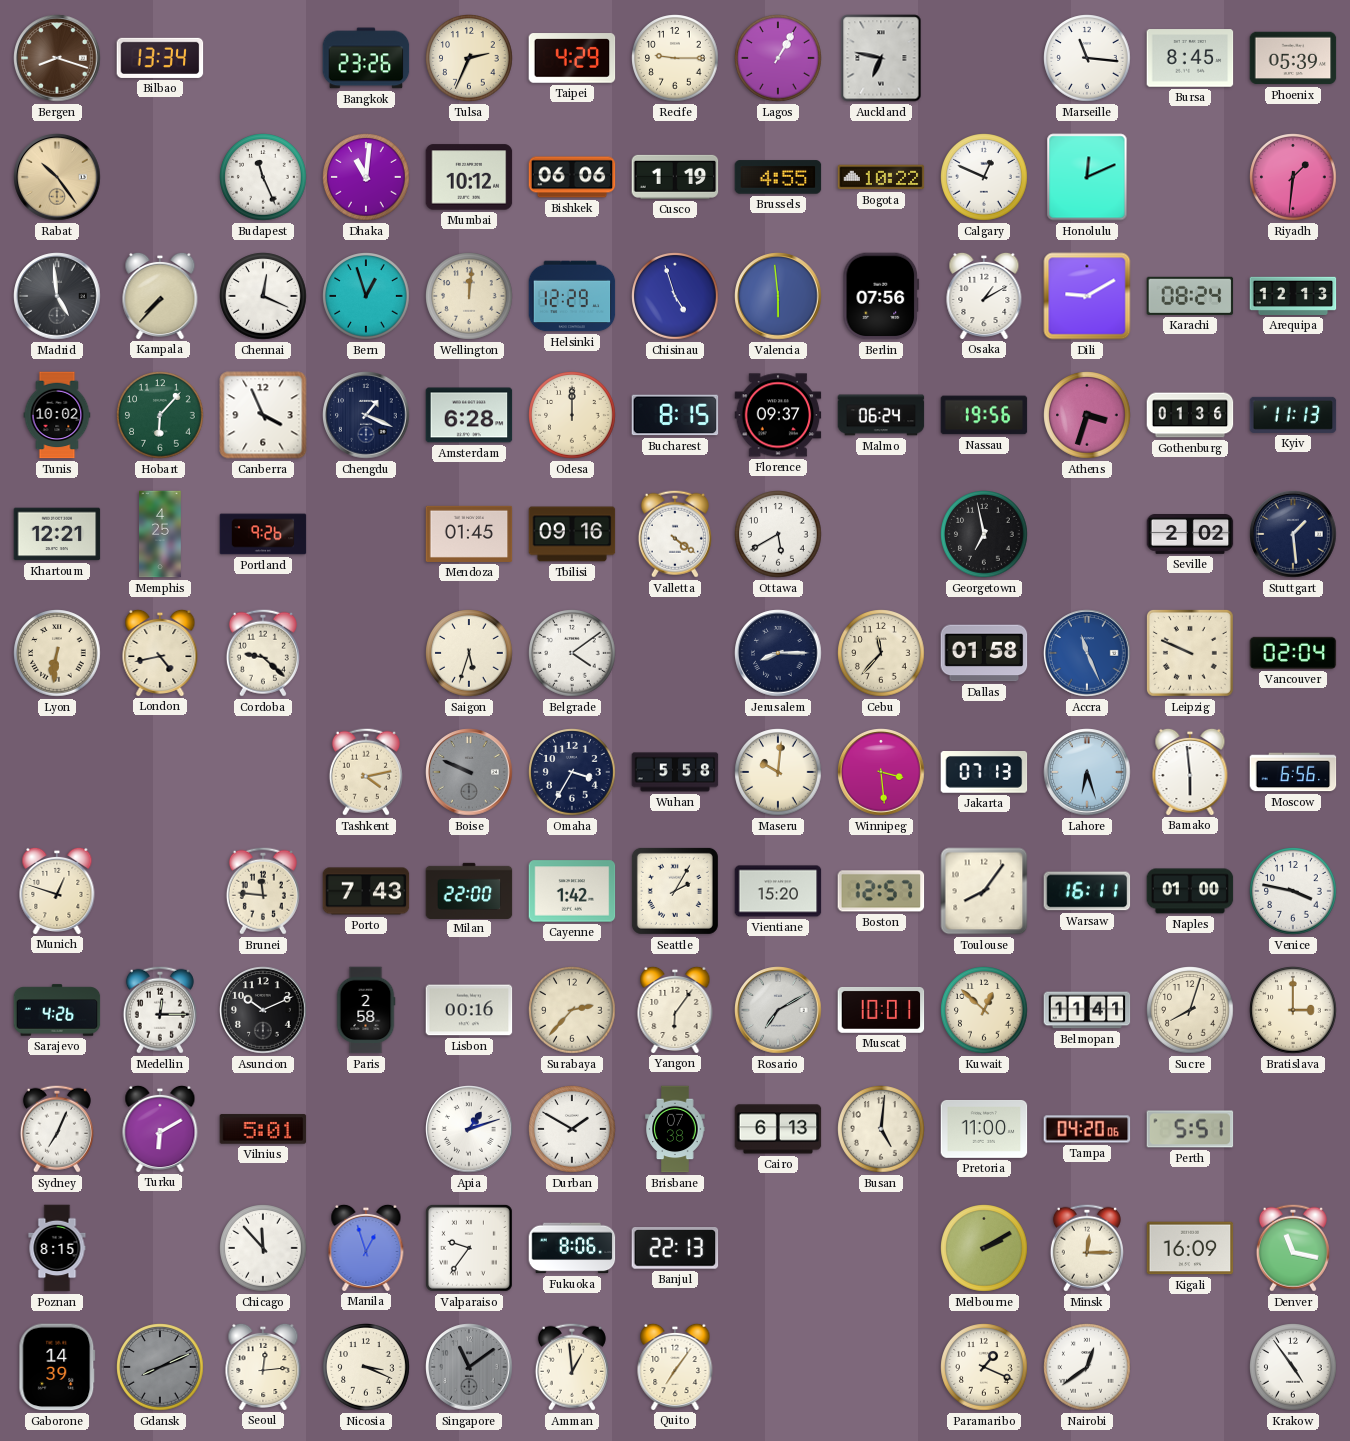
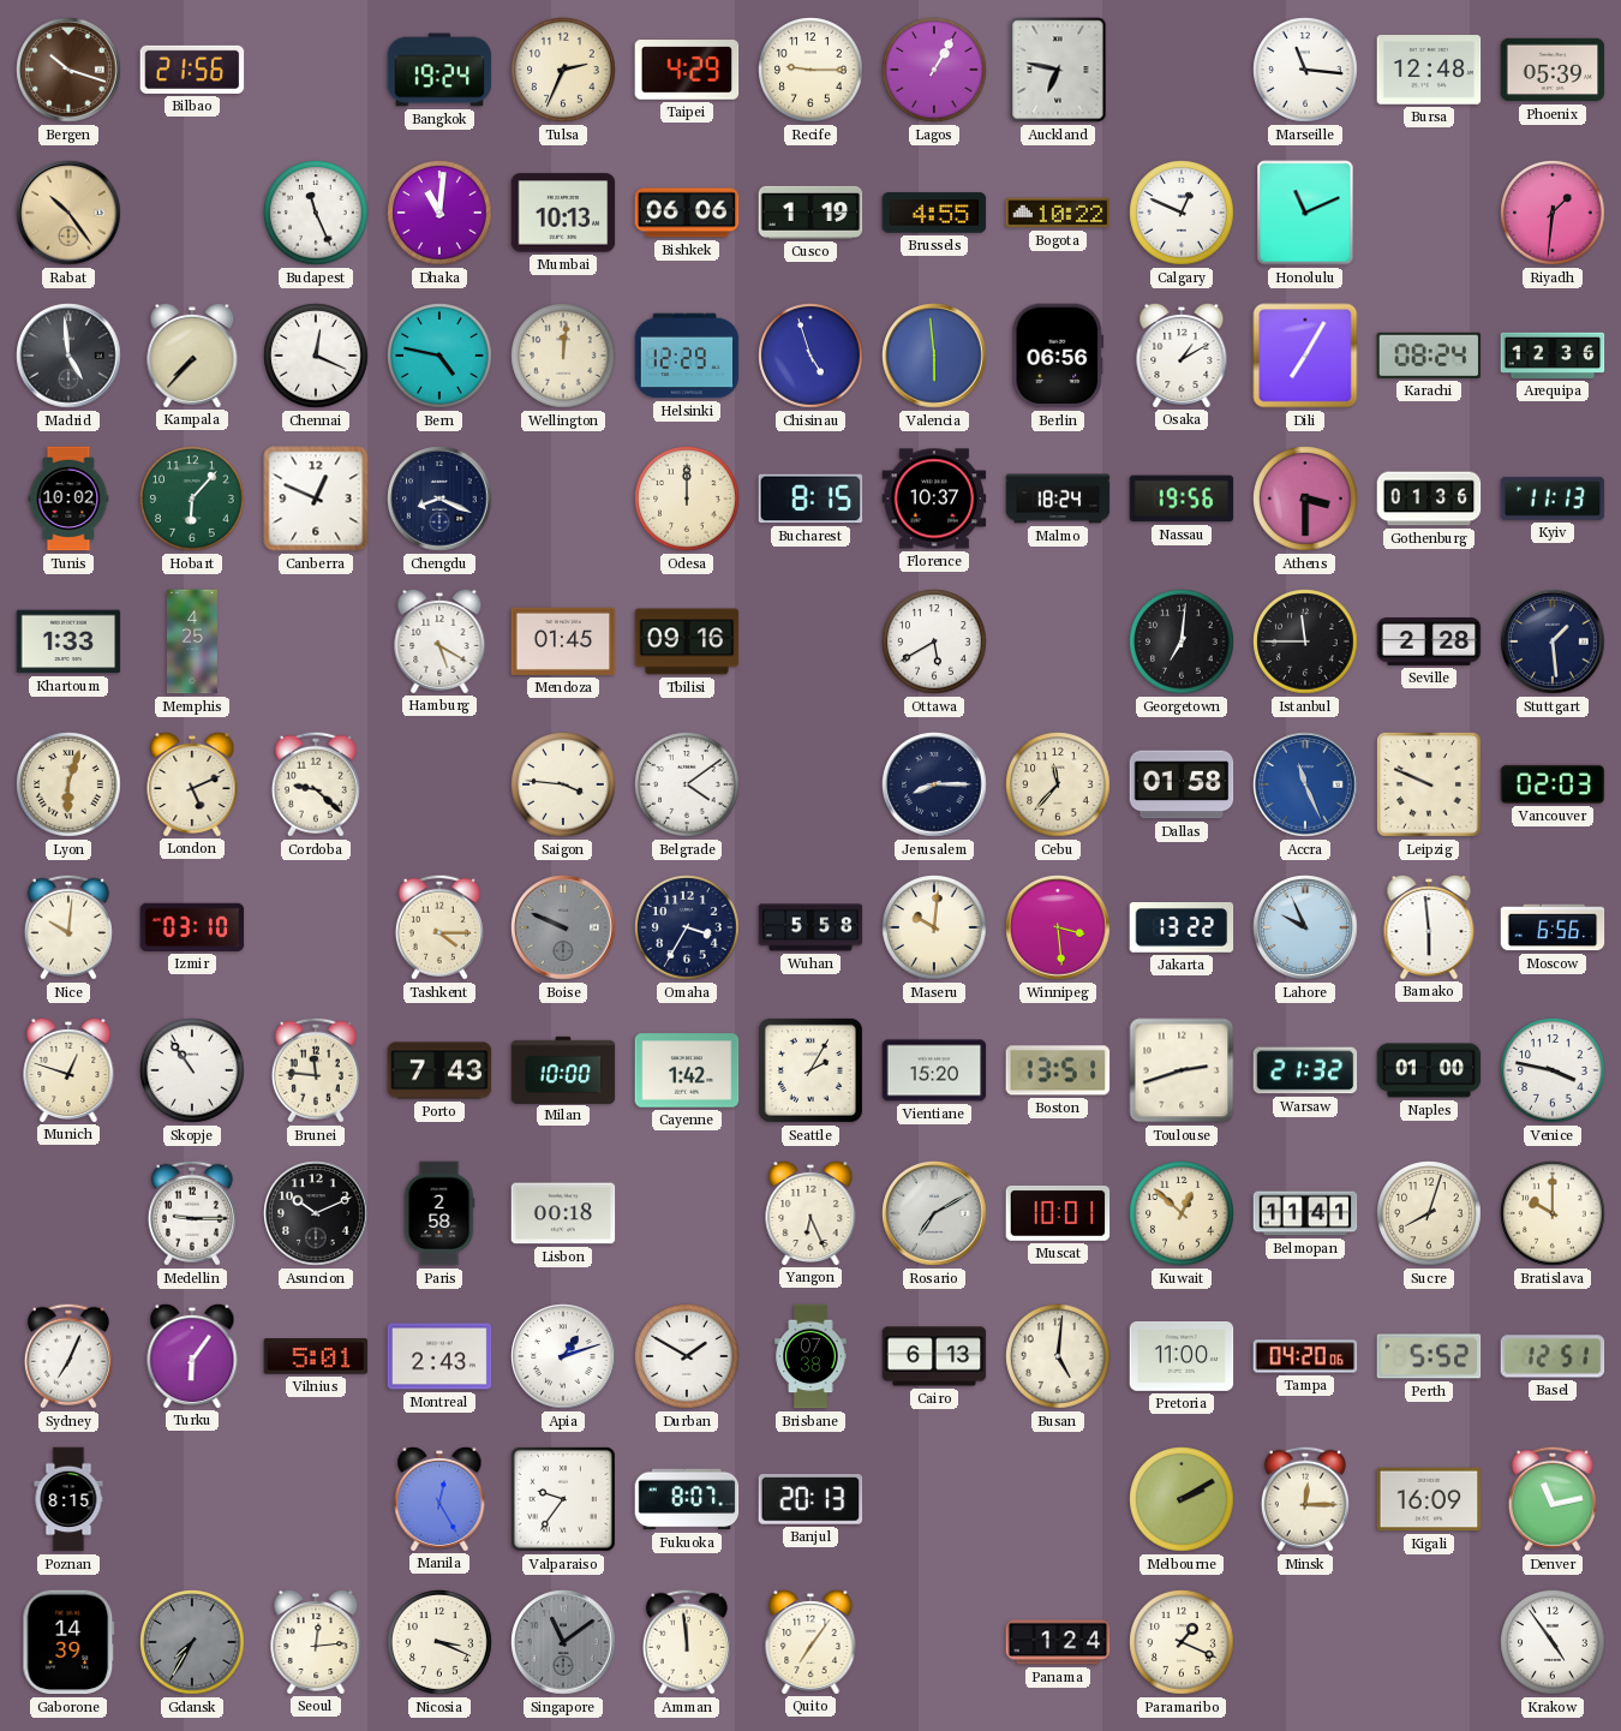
Bergen: 8:18 -> 10:18
Bilbao: 13:34 -> 21:56
Bangkok: 23:26 -> 19:24
Bursa: 8:45 -> 12:48
Mumbai: 10:12 -> 10:13
Honolulu: 12:11 -> 11:11
Bern: 12:57 -> 4:47
Berlin: 07:56 -> 06:56
Dili: 9:10 -> 7:05
Arequipa: 12:13 -> 12:36
Canberra: 3:56 -> 12:49
Chengdu: 1:19 -> 8:19
Amsterdam: 6:28 -> none
Florence: 09:37 -> 10:37
Malmo: 06:24 -> 18:24
Athens: 3:33 -> 3:30
Khartoum: 12:21 -> 1:33
Portland: 9:26 -> none
Hamburg: none -> 5:20
Valletta: 4:21 -> none
Georgetown: 6:58 -> 7:01
Istanbul: none -> 11:45
Seville: 2:02 -> 2:28
Lyon: 6:31 -> 6:03
London: 4:43 -> 5:11
Saigon: 5:33 -> 3:46
Vancouver: 02:04 -> 02:03
Nice: none -> 10:01
Izmir: none -> 03:10
Tashkent: 4:13 -> 4:15
Jakarta: 07:13 -> 13:22
Lahore: 6:27 -> 9:56
Skopje: none -> 10:54
Milan: 22:00 -> 10:00
Boston: 12:57 -> 13:51
Toulouse: 8:06 -> 2:42
Warsaw: 16:11 -> 21:32
Sarajevo: 4:26 -> none
Medellin: 12:15 -> 9:15
Lisbon: 00:16 -> 00:18
Surabaya: 2:37 -> none
Yangon: 6:06 -> 6:26
Bratislava: 3:00 -> 10:00
Turku: 6:10 -> 6:06
Montreal: none -> 2:43
Perth: 5:51 -> 5:52
Basel: none -> 12:51
Chicago: 11:53 -> none
Manila: 12:57 -> 12:25
Fukuoka: 8:06 -> 8:07
Banjul: 22:13 -> 20:13
Denver: 11:17 -> 11:13
Gdansk: 8:11 -> 7:35
Amman: 12:59 -> 11:59
Panama: none -> 1:24
Nairobi: 12:39 -> none
